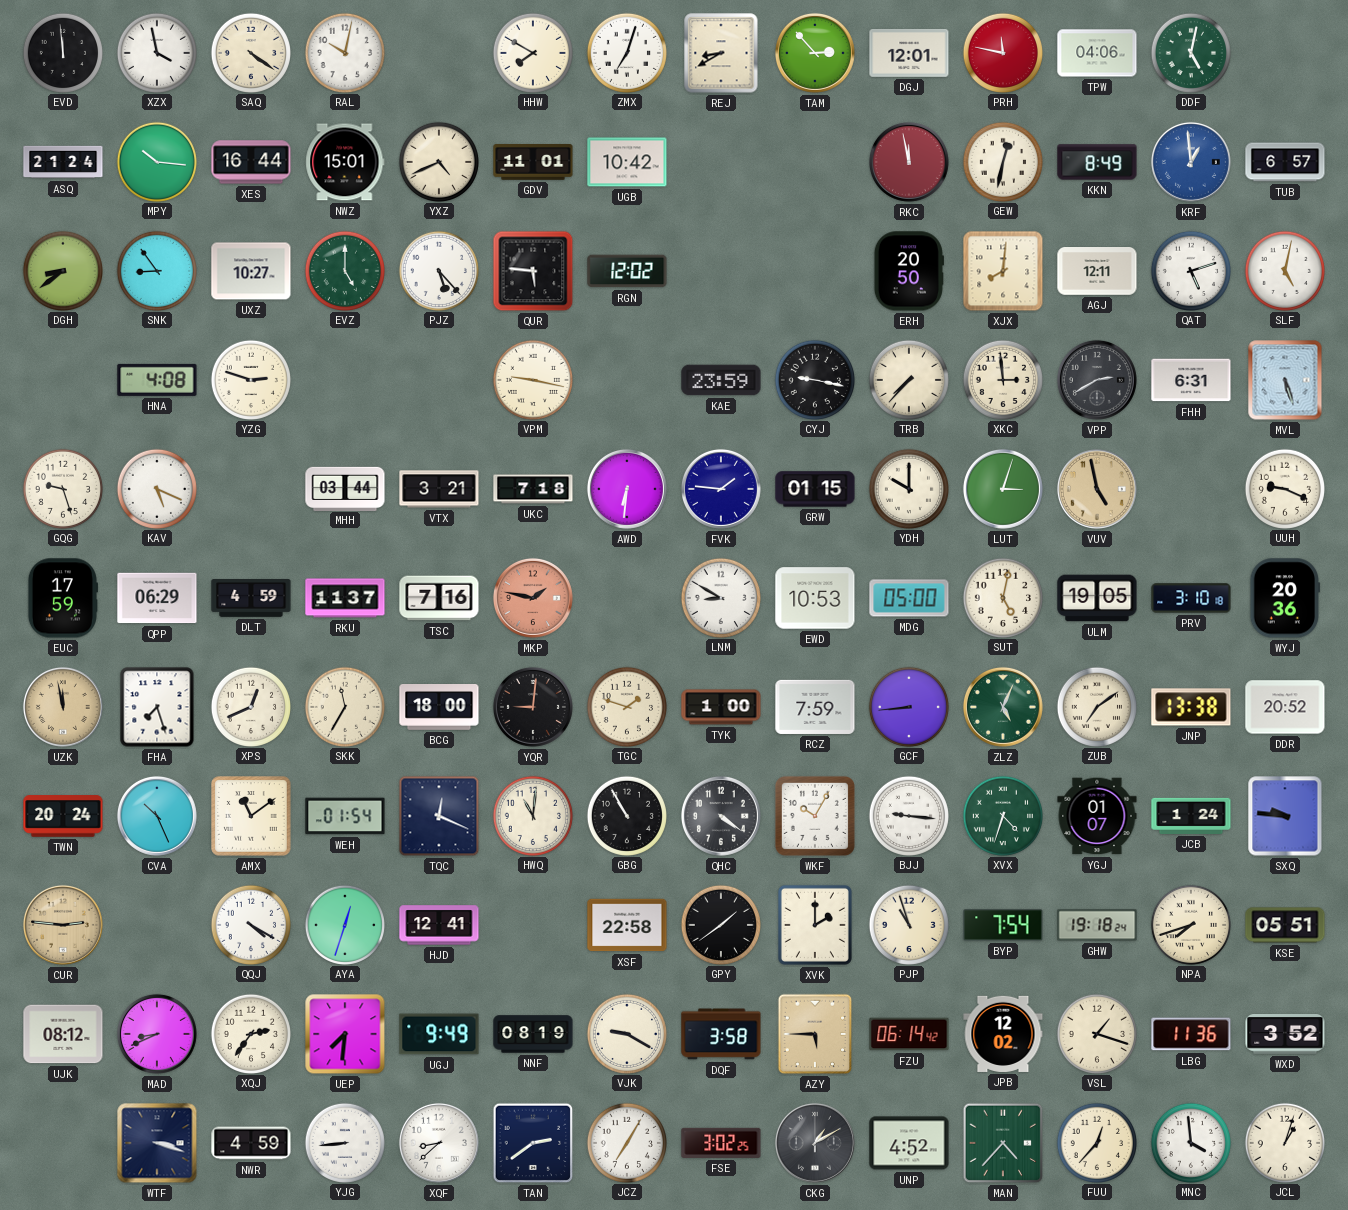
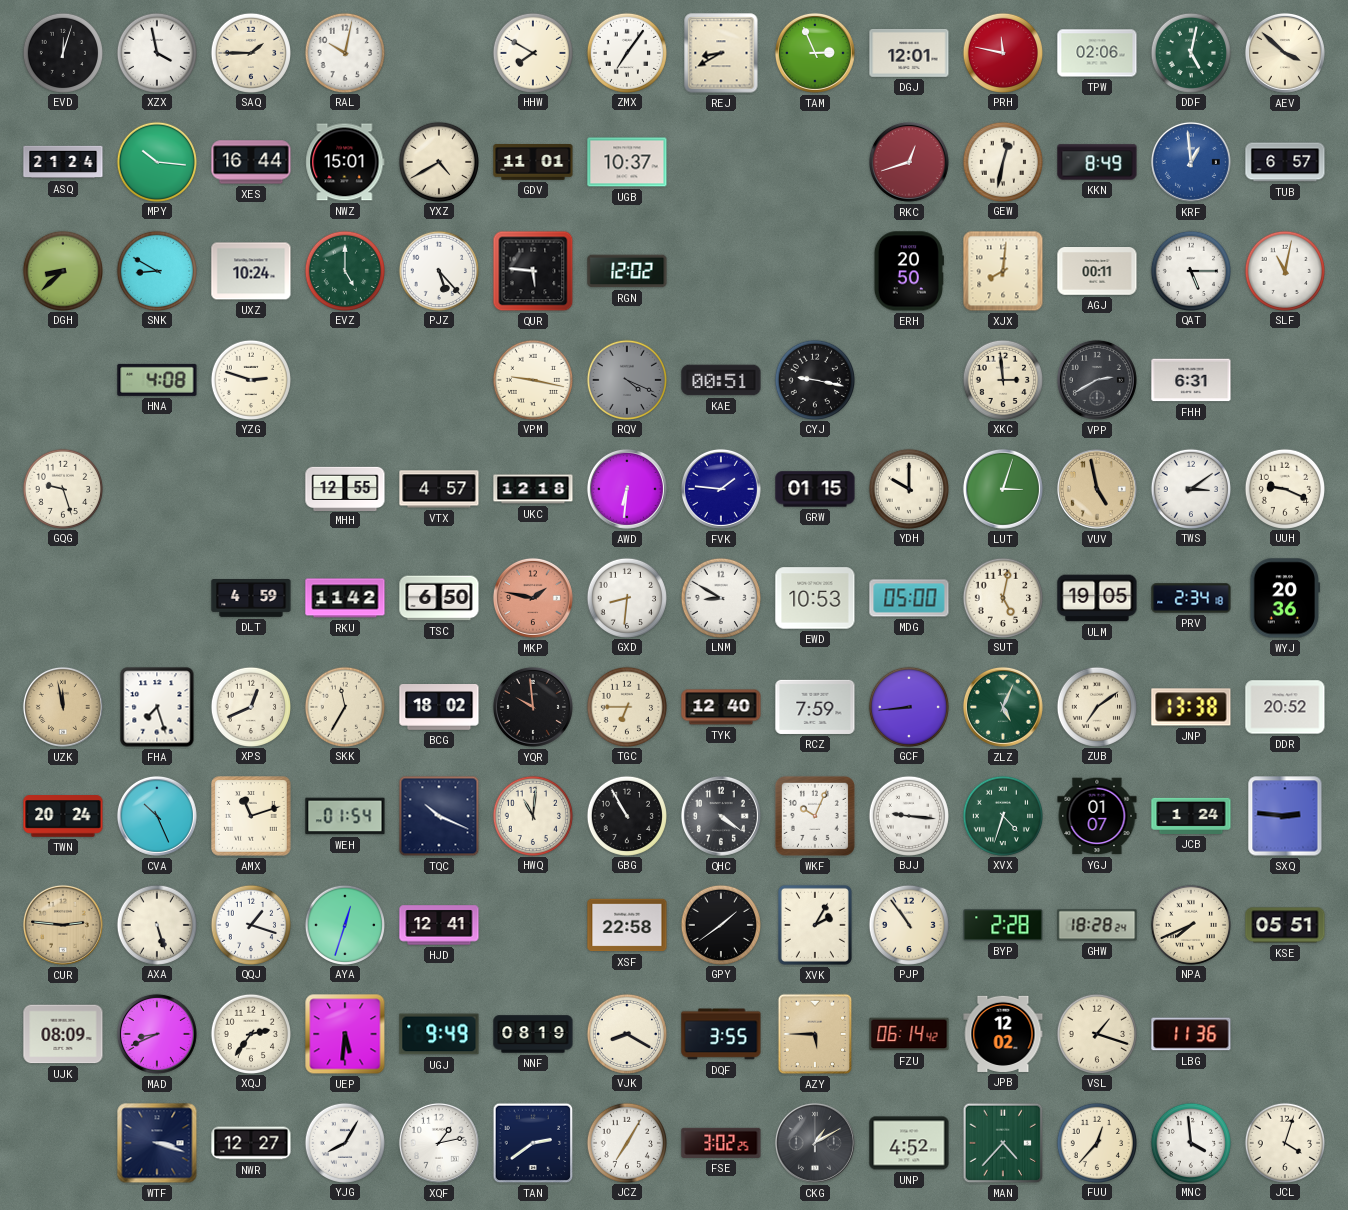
EVD: 11:59 -> 12:03
SAQ: 4:21 -> 1:45
ZMX: 7:03 -> 7:06
TAM: 2:53 -> 2:56
TPW: 04:06 -> 02:06
AEV: none -> 3:52
YXZ: 4:41 -> 4:40
UGB: 10:42 -> 10:37
RKC: 11:58 -> 12:42
DGH: 8:39 -> 8:38
SNK: 8:54 -> 8:50
UXZ: 10:27 -> 10:24
AGJ: 12:11 -> 00:11
QAT: 5:12 -> 5:15
SLF: 5:02 -> 11:02
RQV: none -> 4:19
KAE: 23:59 -> 00:51
TRB: 7:37 -> none
MVL: 5:27 -> none
KAV: 5:19 -> none
MHH: 03:44 -> 12:55
VTX: 3:21 -> 4:57
UKC: 7:18 -> 12:18
TWS: none -> 3:09
EUC: 17:59 -> none
QPP: 06:29 -> none
RKU: 11:37 -> 11:42
TSC: 7:16 -> 6:50
GXD: none -> 8:31
PRV: 3:10 -> 2:34
BCG: 18:00 -> 18:02
YQR: 9:01 -> 9:59
TGC: 1:48 -> 6:45
TYK: 1:00 -> 12:40
AMX: 11:09 -> 11:12
TQC: 12:19 -> 10:19
WKF: 10:05 -> 10:04
SXQ: 9:46 -> 2:46
AXA: none -> 5:27
QQJ: 4:20 -> 1:18
XVK: 2:00 -> 2:05
PJP: 10:57 -> 10:54
BYP: 7:54 -> 2:28
GHW: 19:18 -> 18:28
NPA: 7:42 -> 7:41
UJK: 08:12 -> 08:09
UEP: 7:31 -> 5:31
VJK: 9:20 -> 8:20
DQF: 3:58 -> 3:55
WXD: 3:52 -> none
NWR: 4:59 -> 12:27
YJG: 8:44 -> 8:05
XQF: 8:38 -> 1:13
JCL: 1:03 -> 4:03
